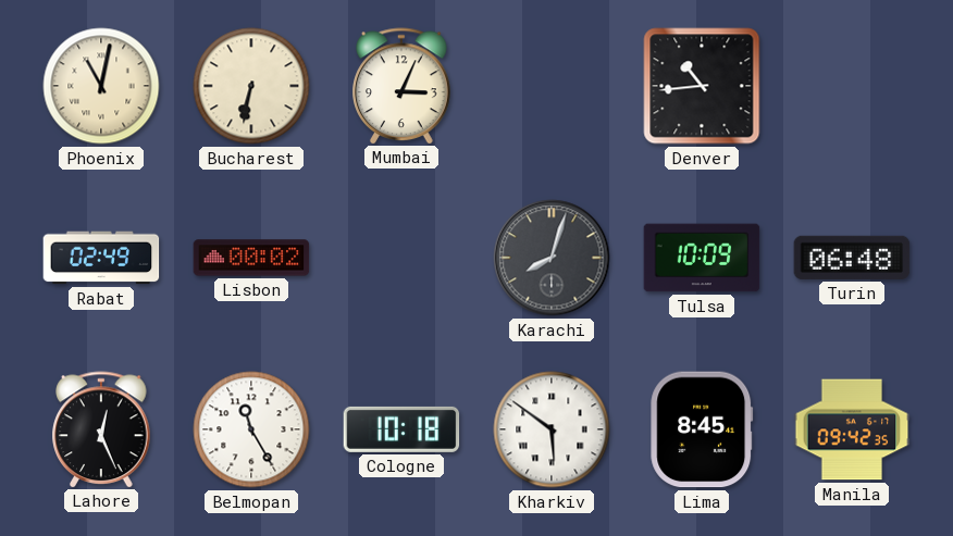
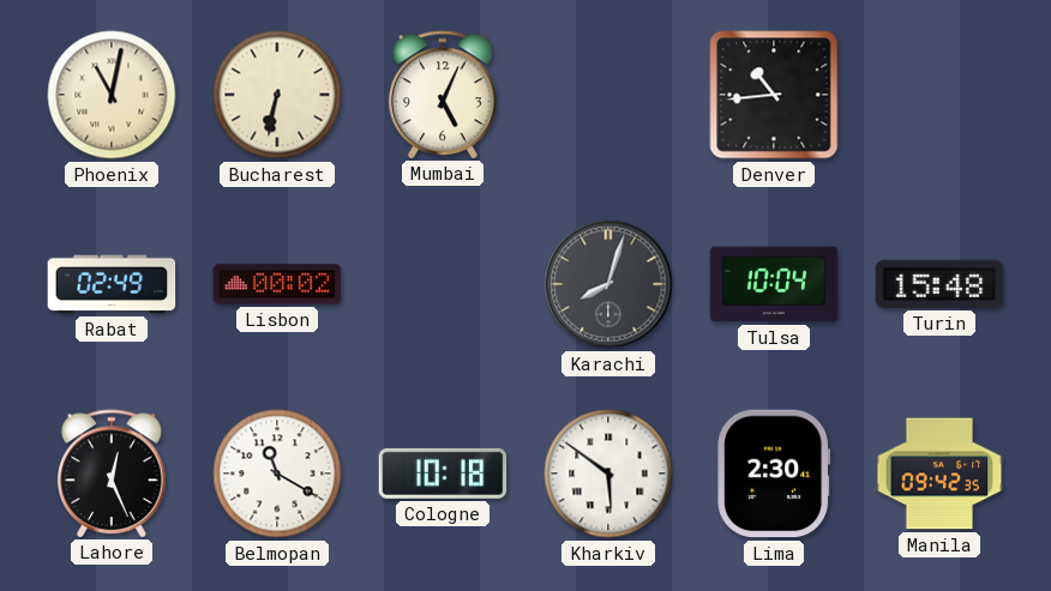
Mumbai: 3:04 -> 5:04
Tulsa: 10:09 -> 10:04
Turin: 06:48 -> 15:48
Belmopan: 11:25 -> 11:20
Lima: 8:45 -> 2:30
